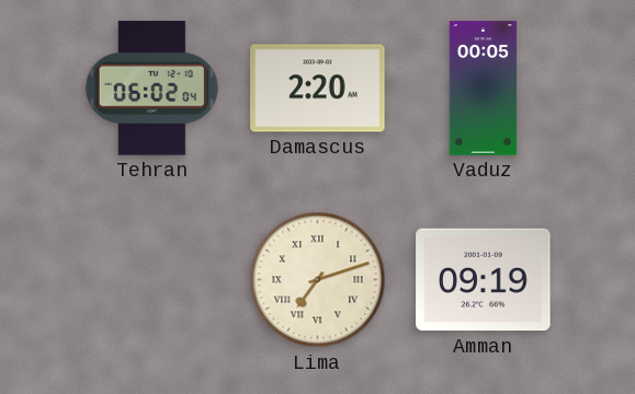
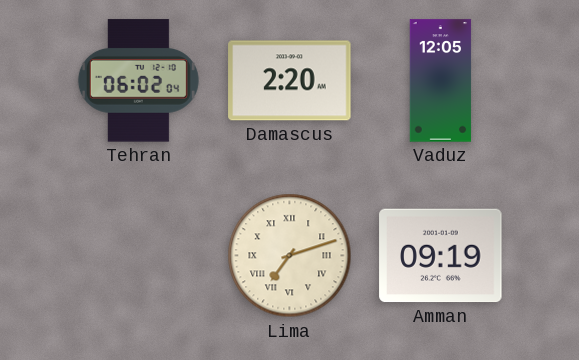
Vaduz: 00:05 -> 12:05
